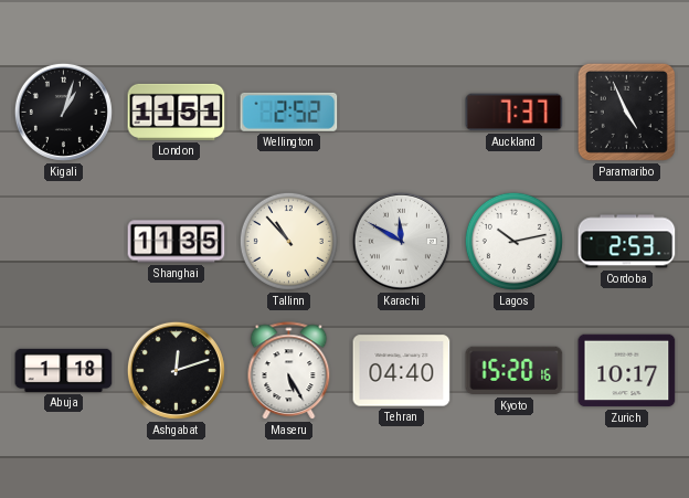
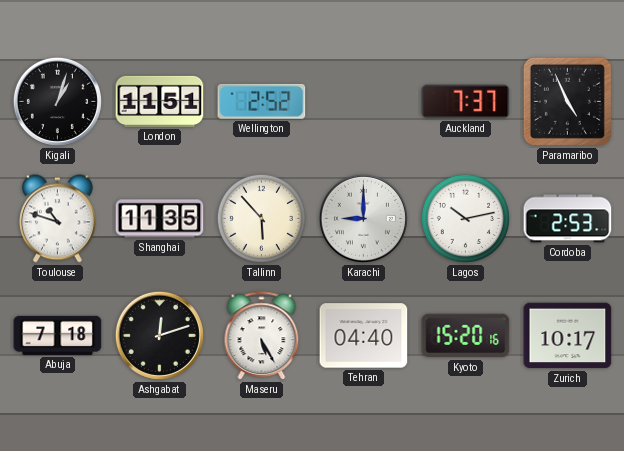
Toulouse: none -> 10:48
Tallinn: 10:53 -> 5:53
Karachi: 11:50 -> 9:00
Abuja: 1:18 -> 7:18
